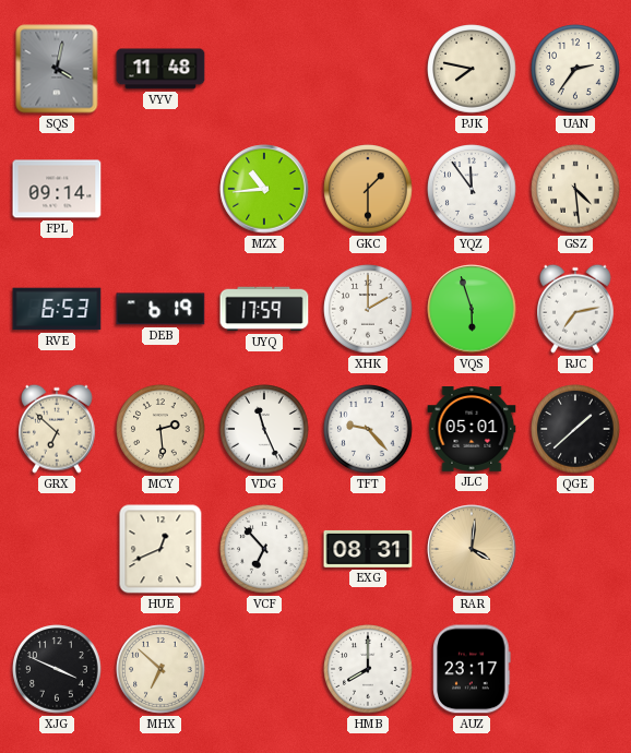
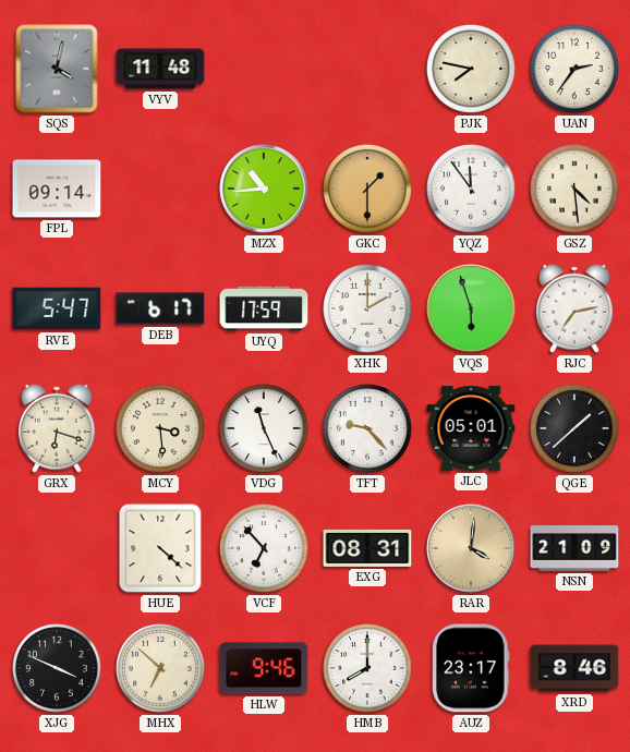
RVE: 6:53 -> 5:47
DEB: 6:19 -> 6:17
GRX: 6:52 -> 6:18
MCY: 2:29 -> 3:29
HUE: 12:41 -> 4:22
NSN: none -> 21:09
HLW: none -> 9:46
XRD: none -> 8:46
